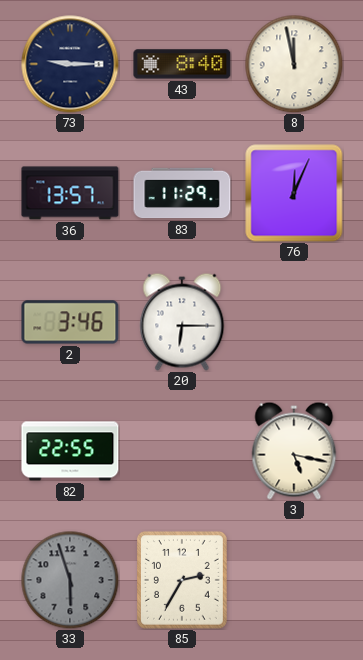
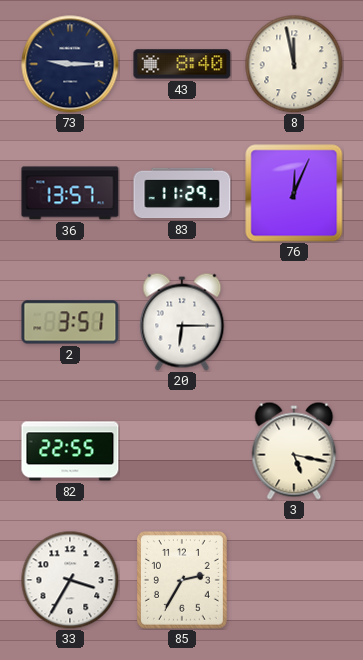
2: 3:46 -> 3:51
33: 5:57 -> 3:35
33 dial: grey -> white
